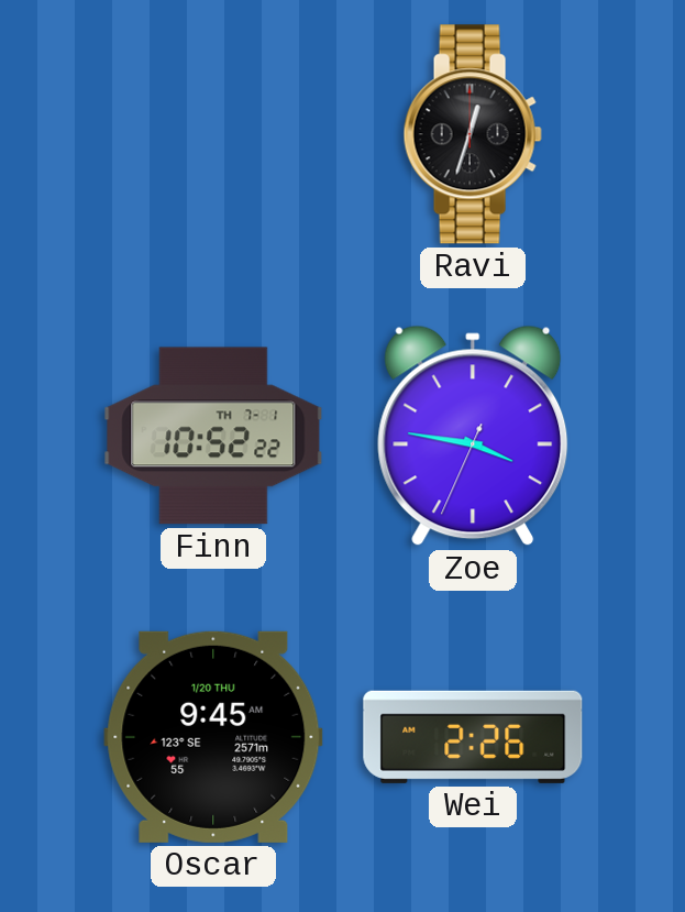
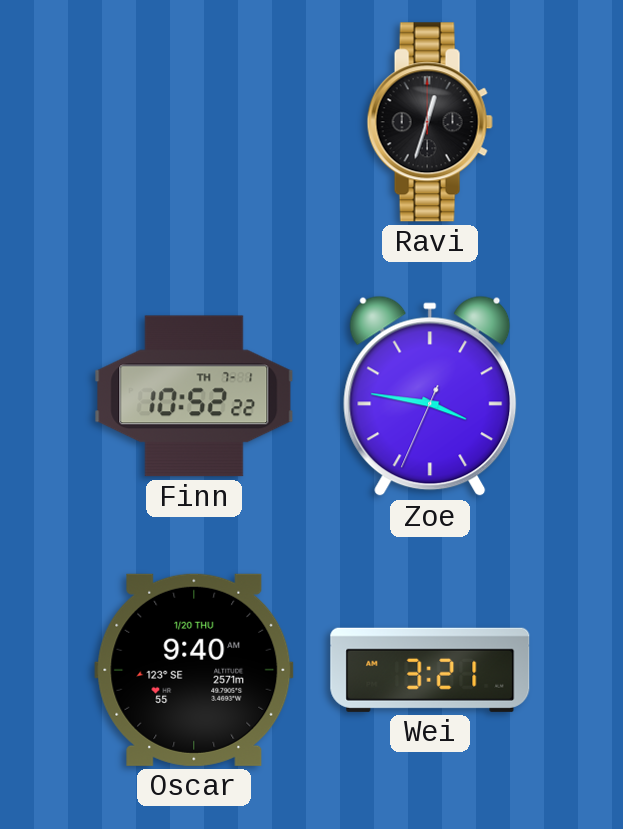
Oscar: 9:45 -> 9:40
Wei: 2:26 -> 3:21
